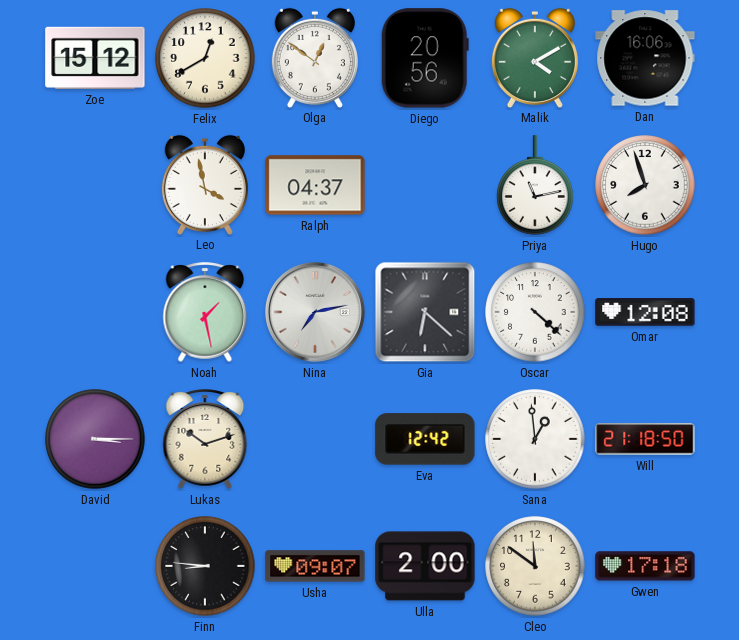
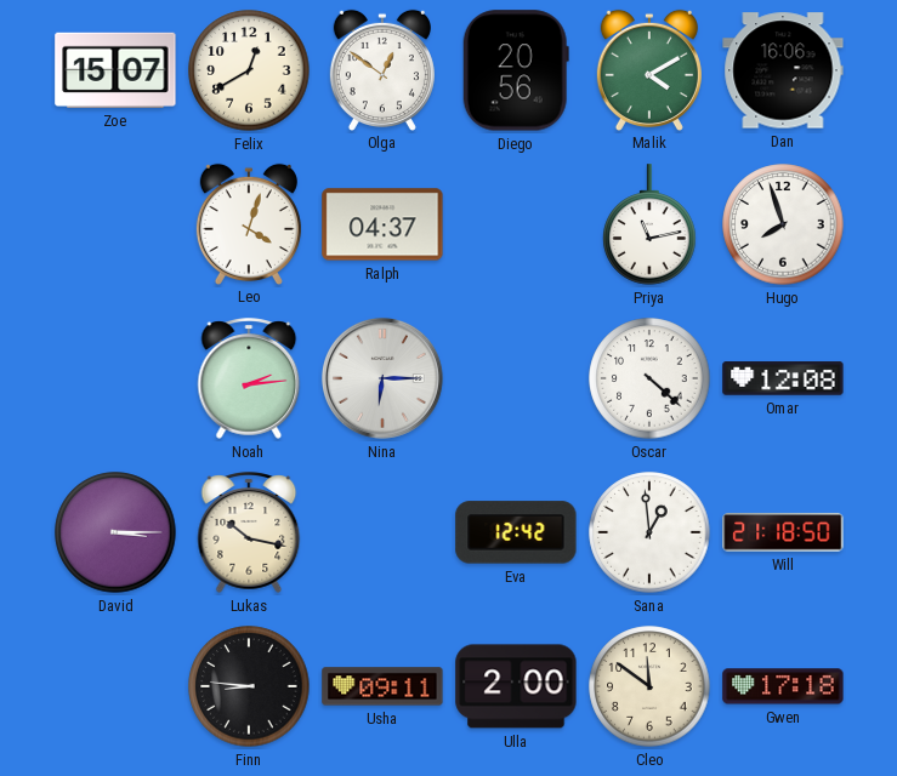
Zoe: 15:12 -> 15:07
Leo: 3:58 -> 4:03
Noah: 1:28 -> 2:14
Nina: 7:13 -> 6:15
Gia: 6:22 -> none
Lukas: 10:12 -> 10:17
Usha: 09:07 -> 09:11
